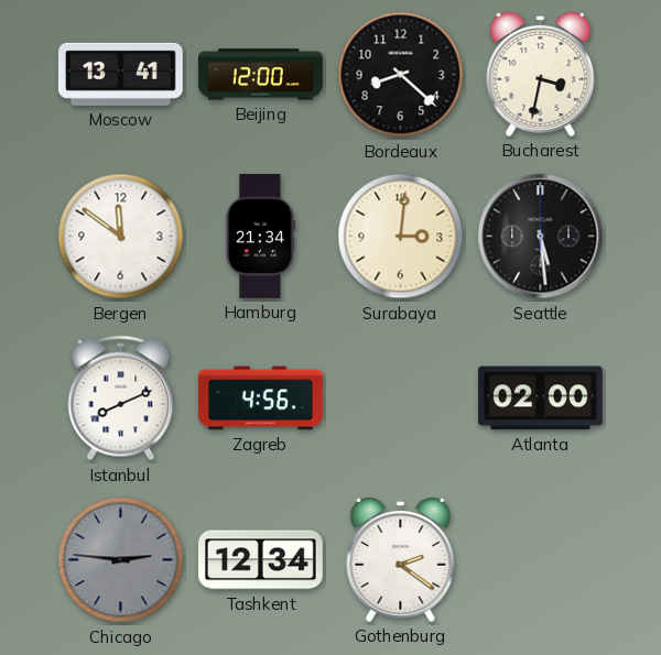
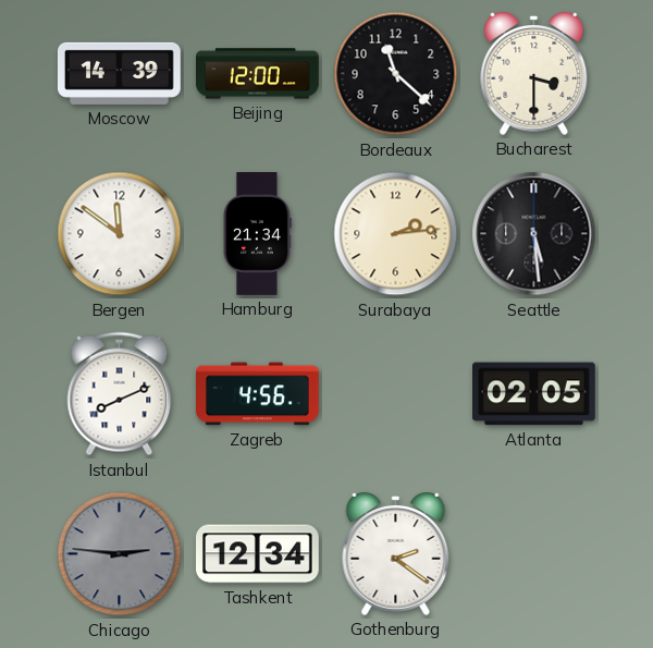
Moscow: 13:41 -> 14:39
Bordeaux: 8:22 -> 11:22
Bucharest: 3:32 -> 3:30
Surabaya: 3:01 -> 2:14
Atlanta: 02:00 -> 02:05
